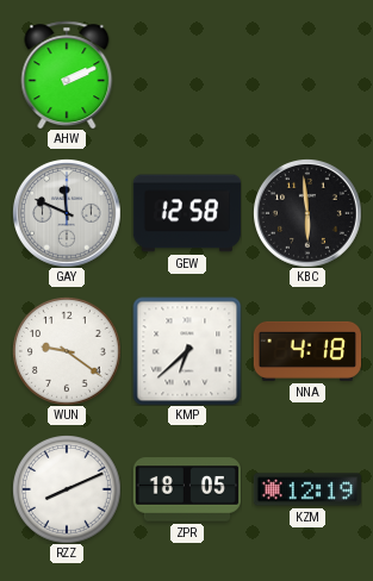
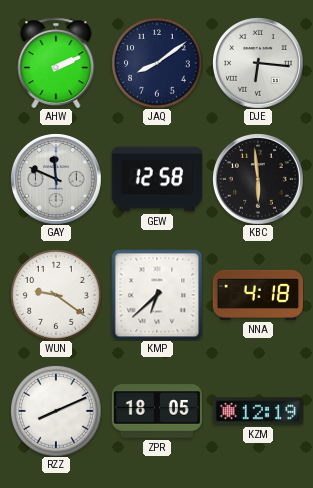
JAQ: none -> 8:09
DJE: none -> 6:16
